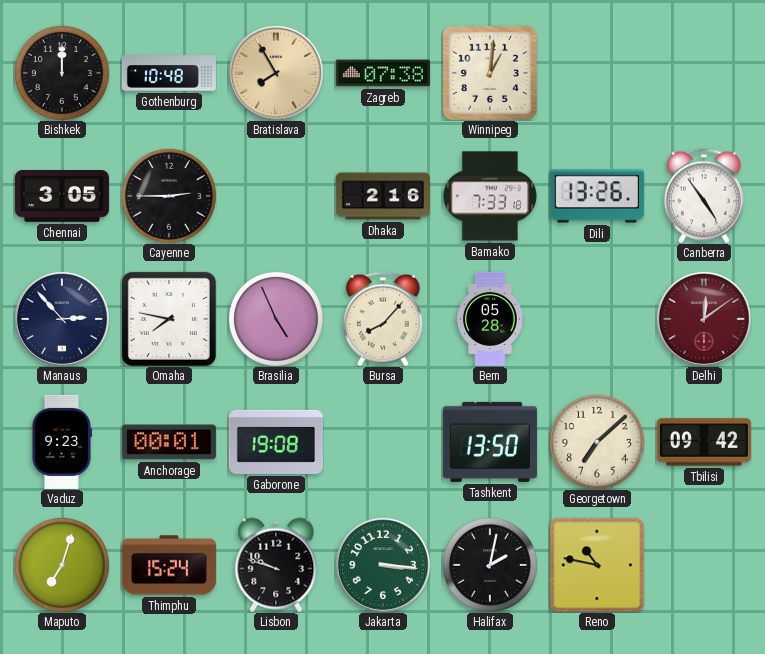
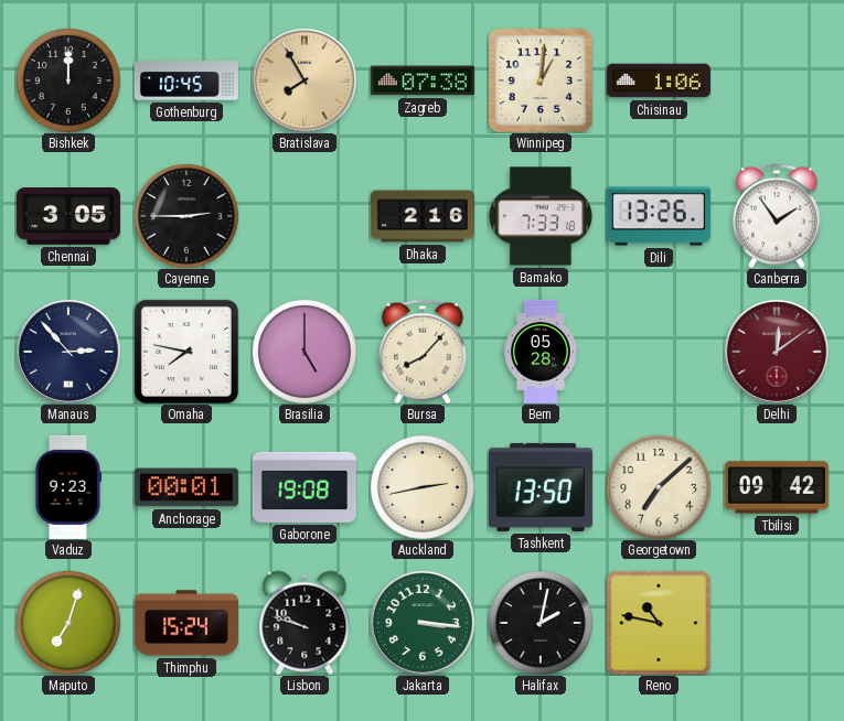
Gothenburg: 10:48 -> 10:45
Chisinau: none -> 1:06
Canberra: 4:54 -> 1:54
Brasilia: 4:56 -> 5:00
Auckland: none -> 2:43
